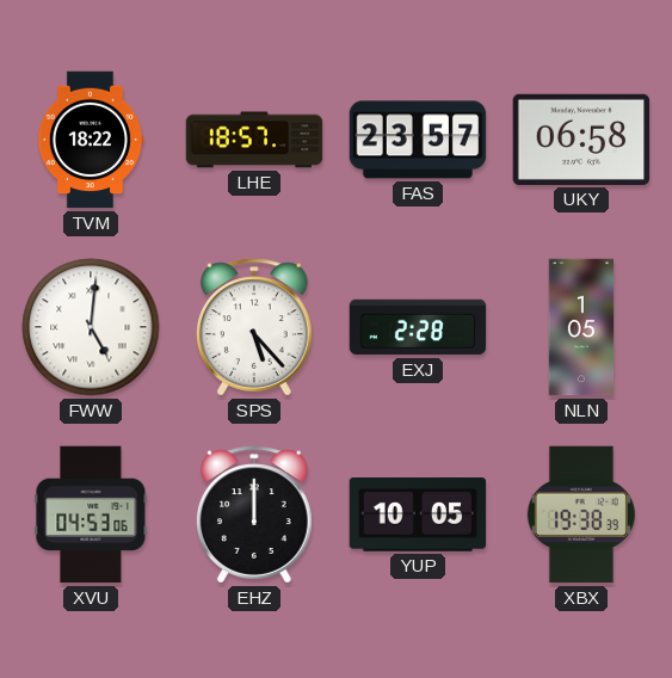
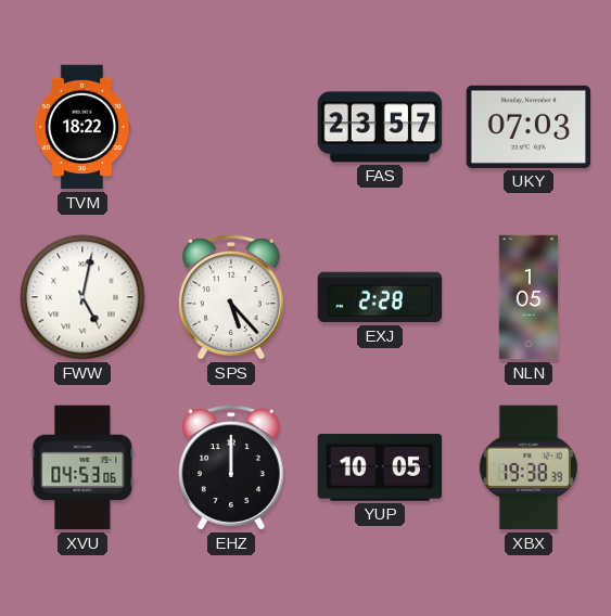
LHE: 18:57 -> none
UKY: 06:58 -> 07:03
FWW: 5:01 -> 5:02
